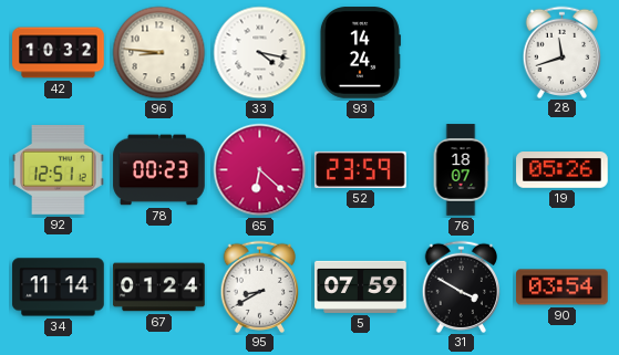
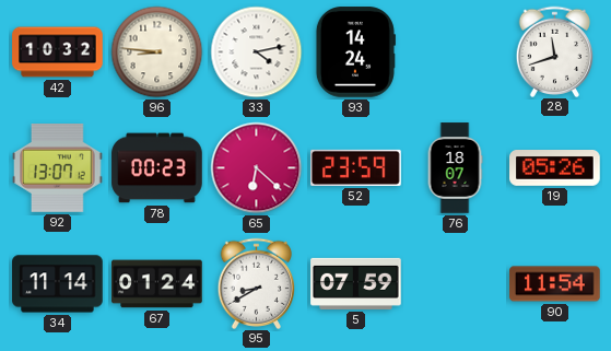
33: 4:17 -> 4:13
92: 12:51 -> 13:07
31: 3:50 -> none
90: 03:54 -> 11:54
